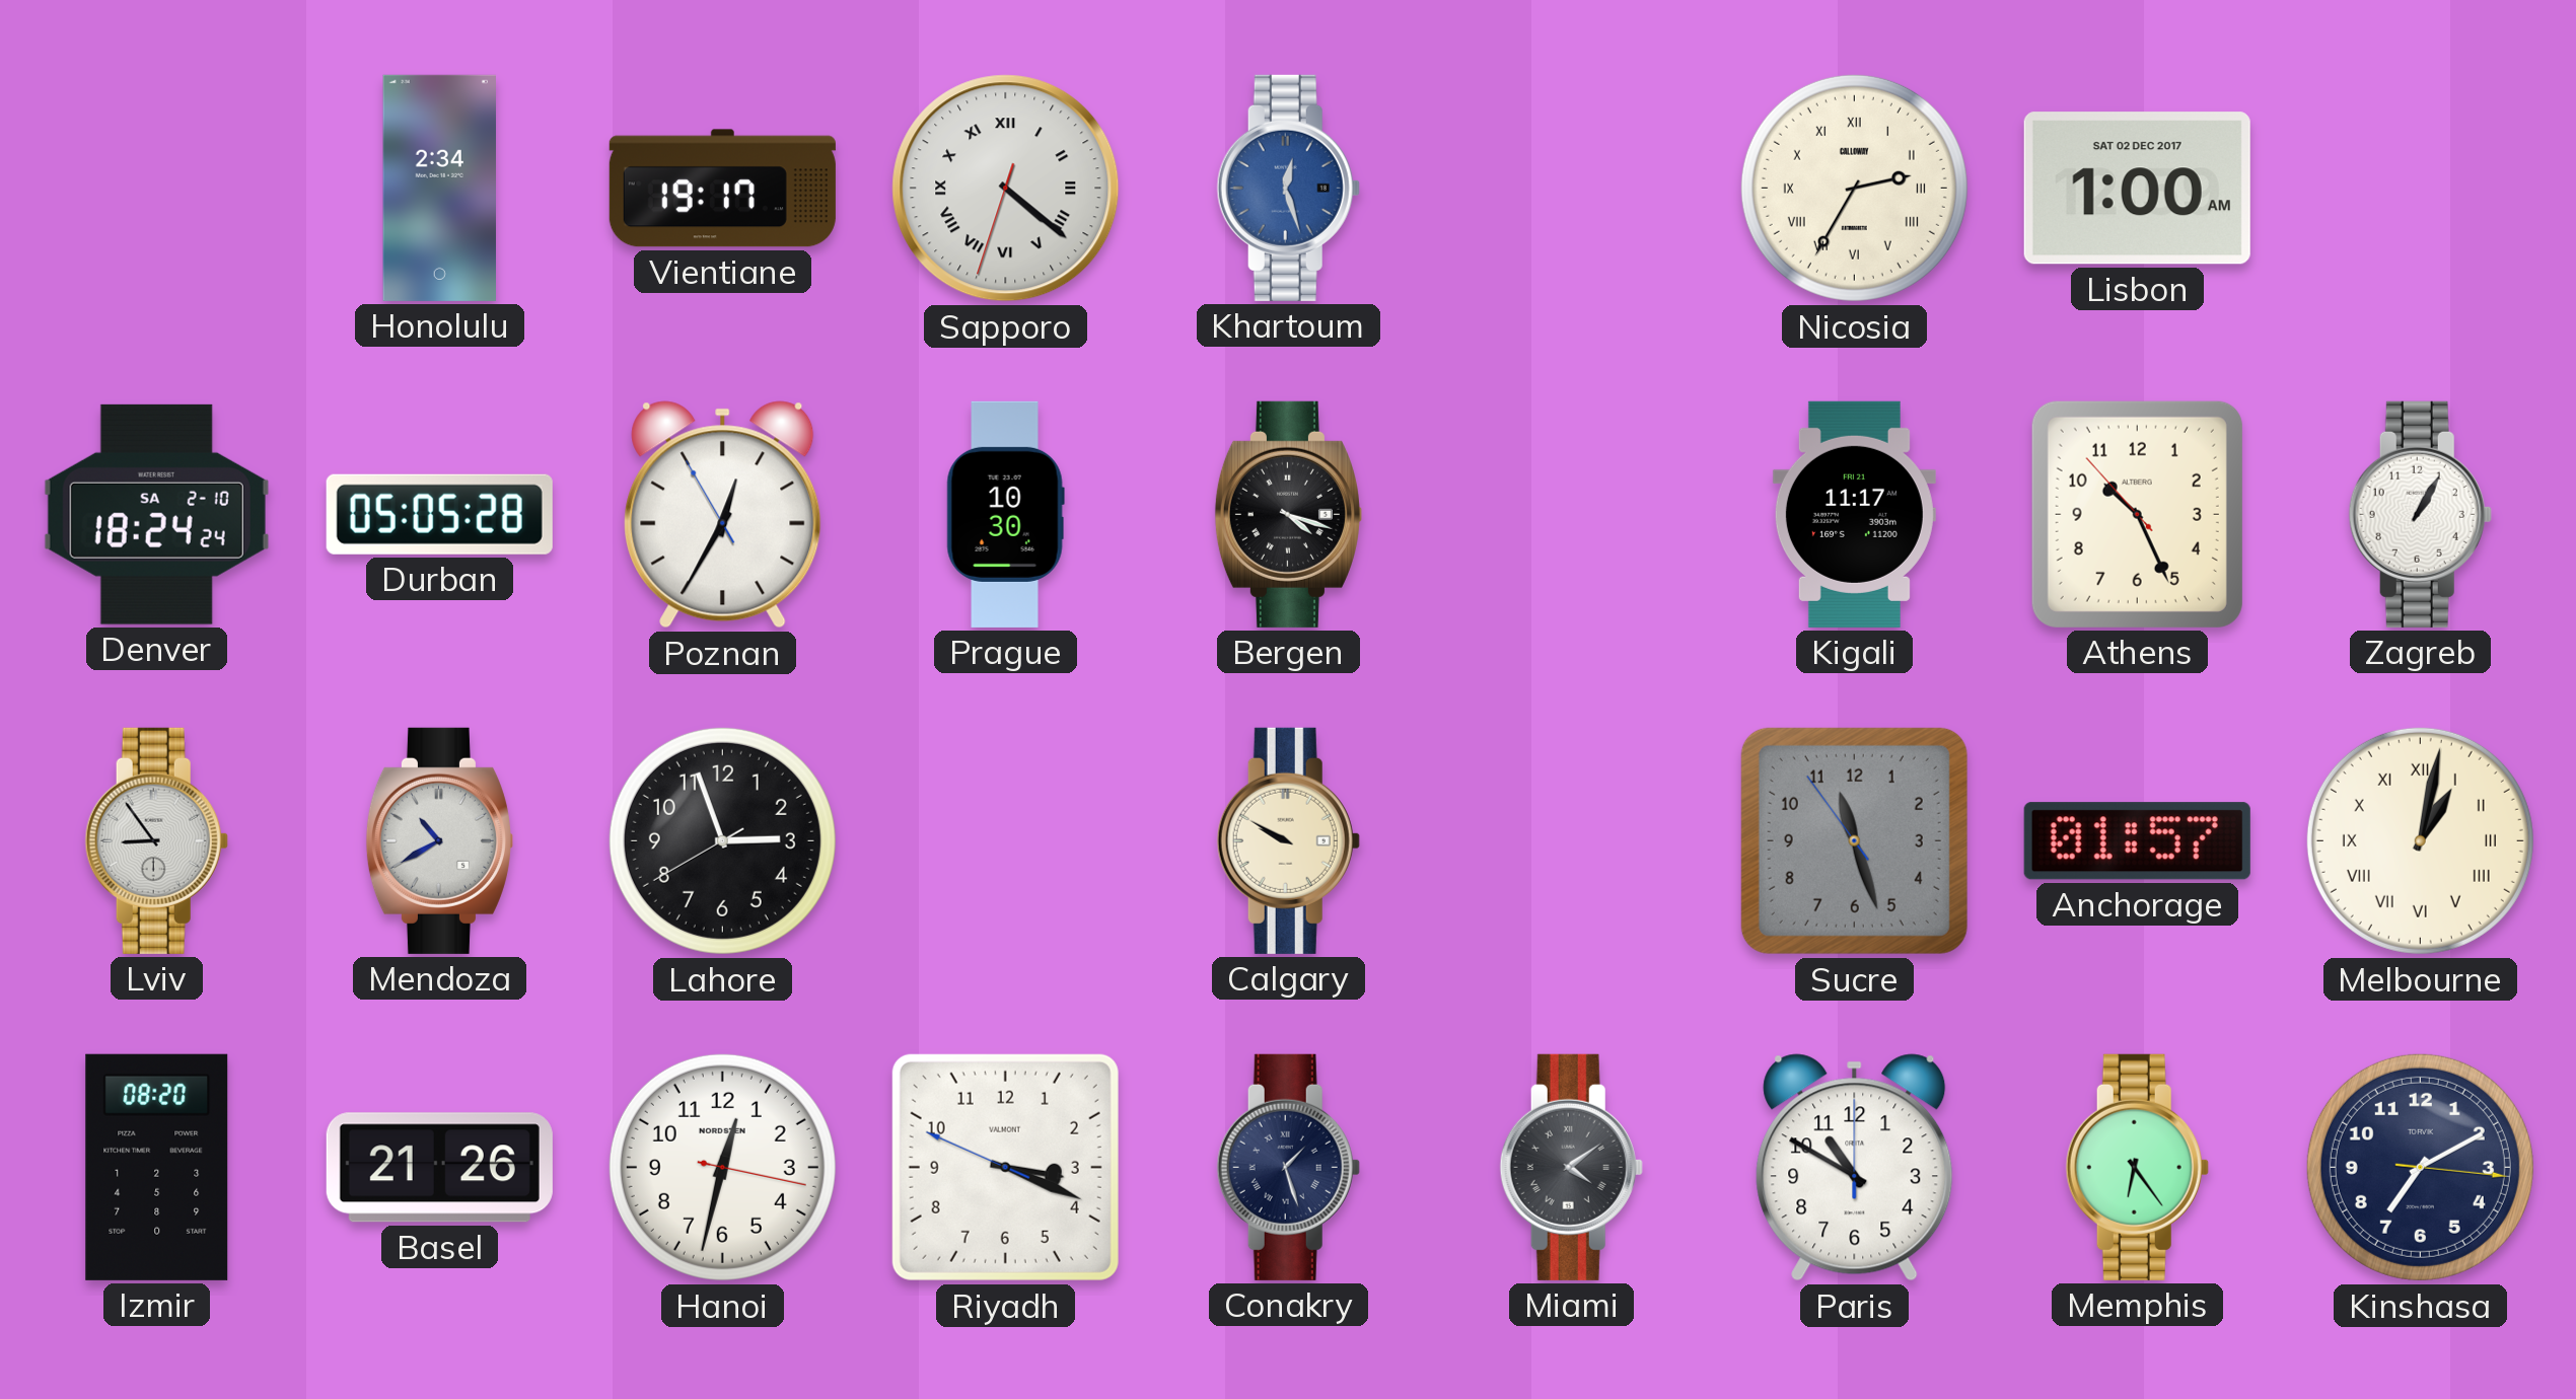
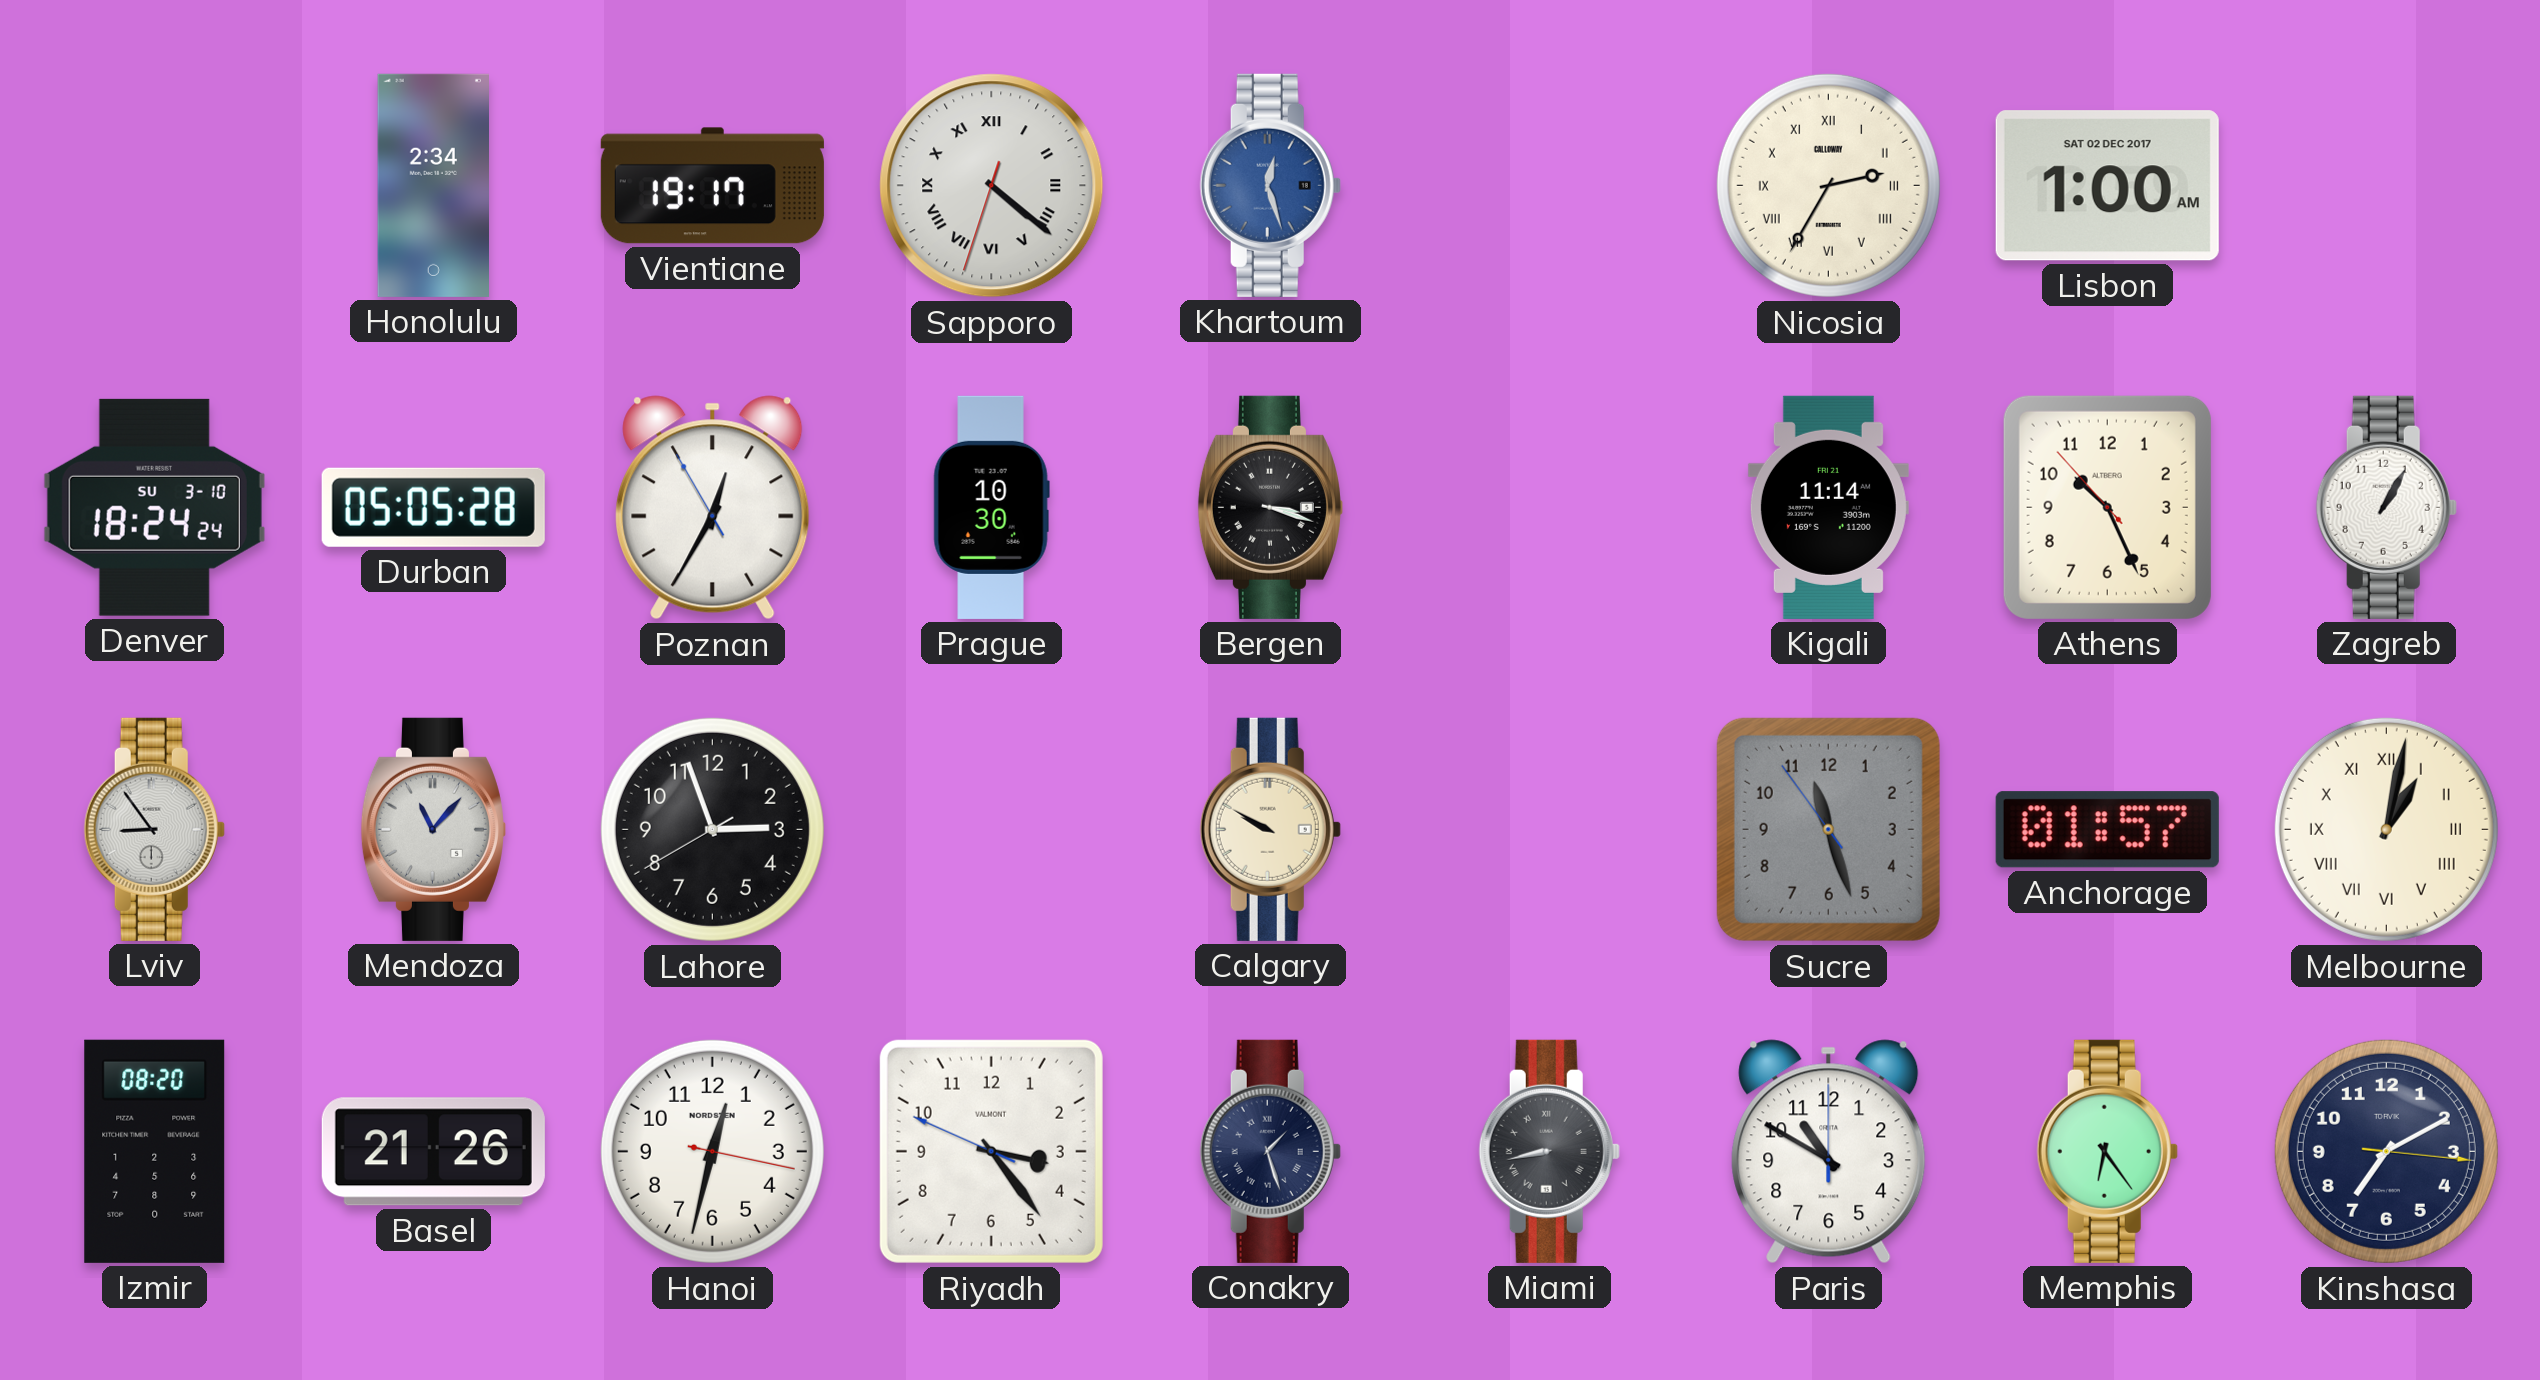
Denver date: SA 2-10 -> SU 3-10
Bergen: 4:18 -> 3:18
Kigali: 11:17 -> 11:14
Mendoza: 10:40 -> 11:07
Riyadh: 3:18 -> 3:23
Miami: 4:09 -> 8:43
